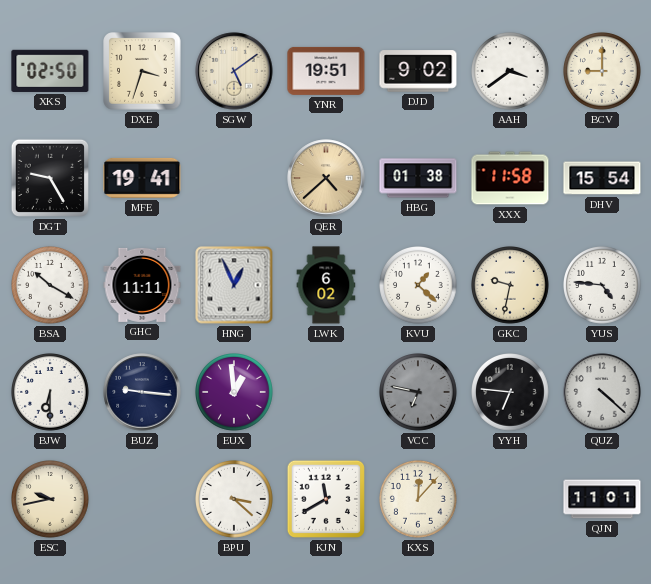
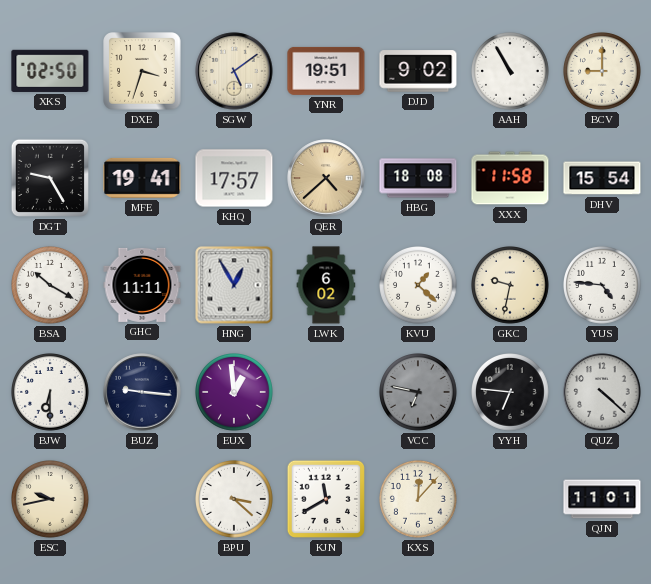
AAH: 3:39 -> 10:55
KHQ: none -> 17:57
HBG: 01:38 -> 18:08
HNG: 12:56 -> 12:55
